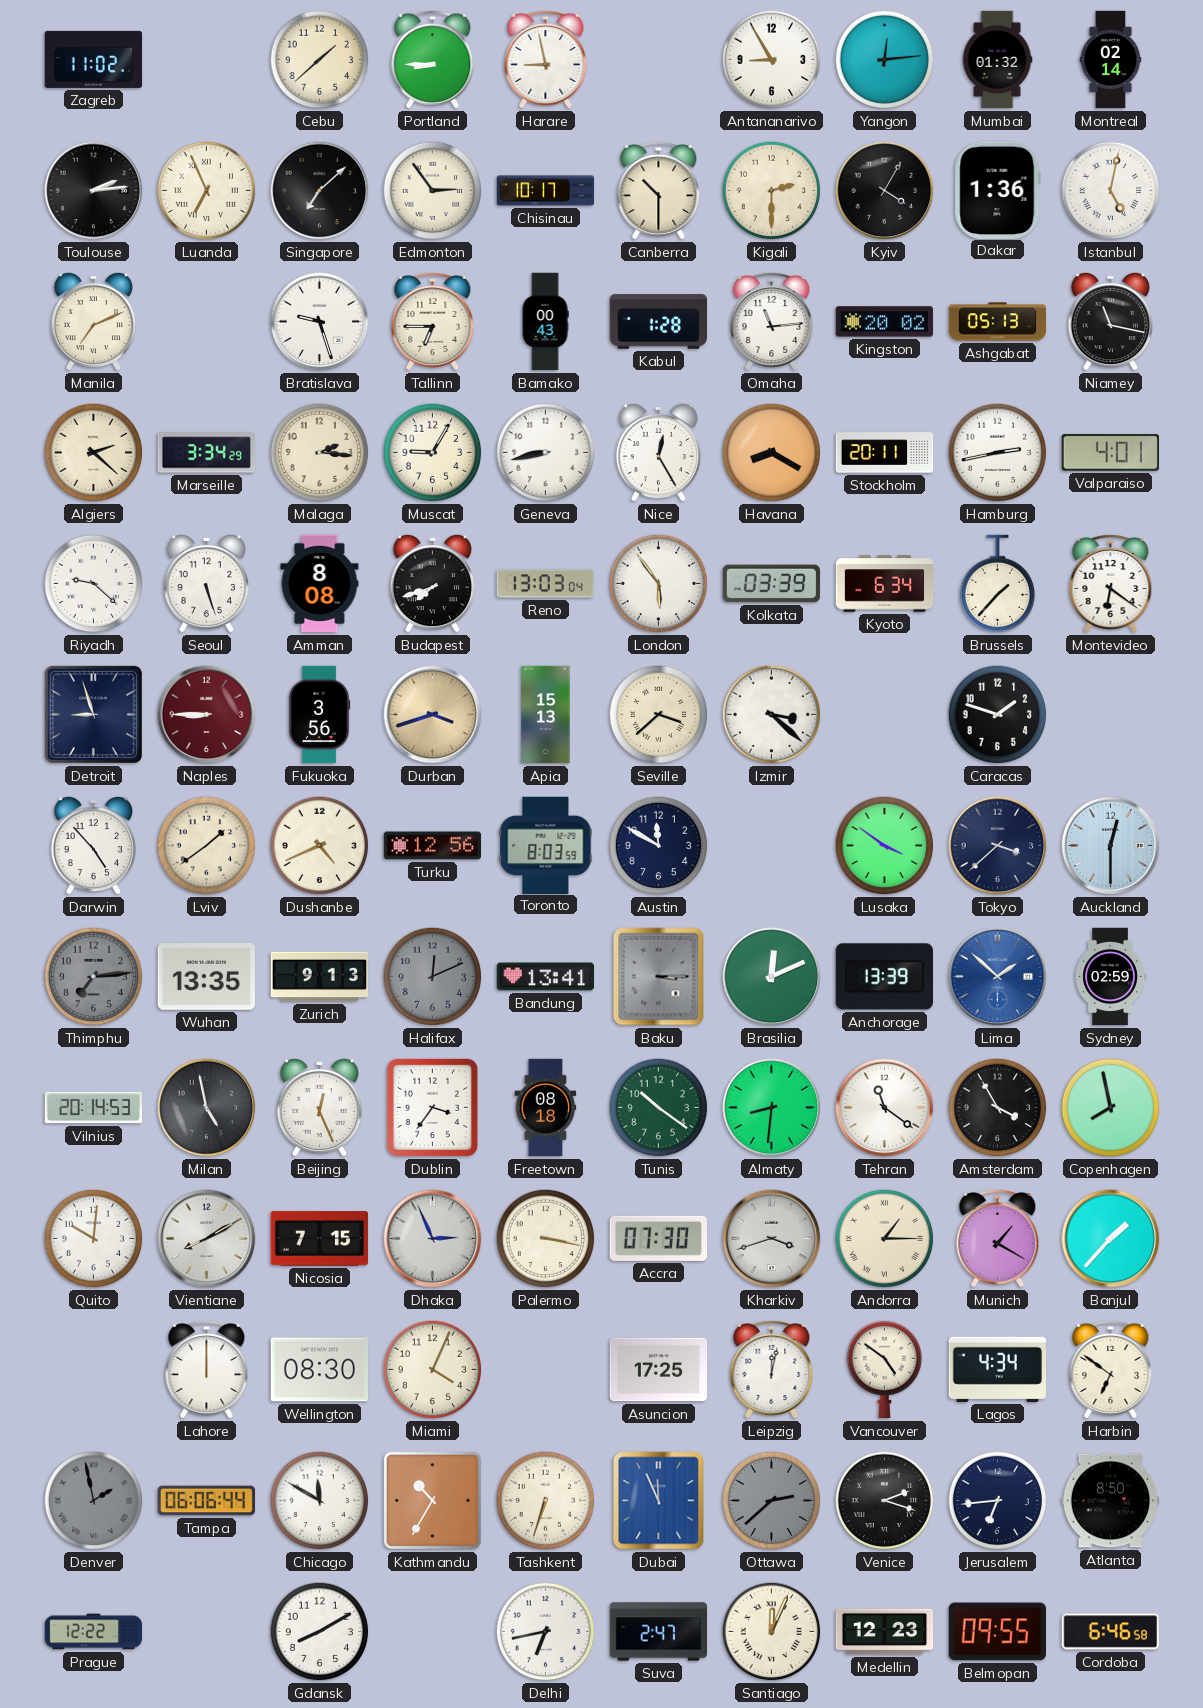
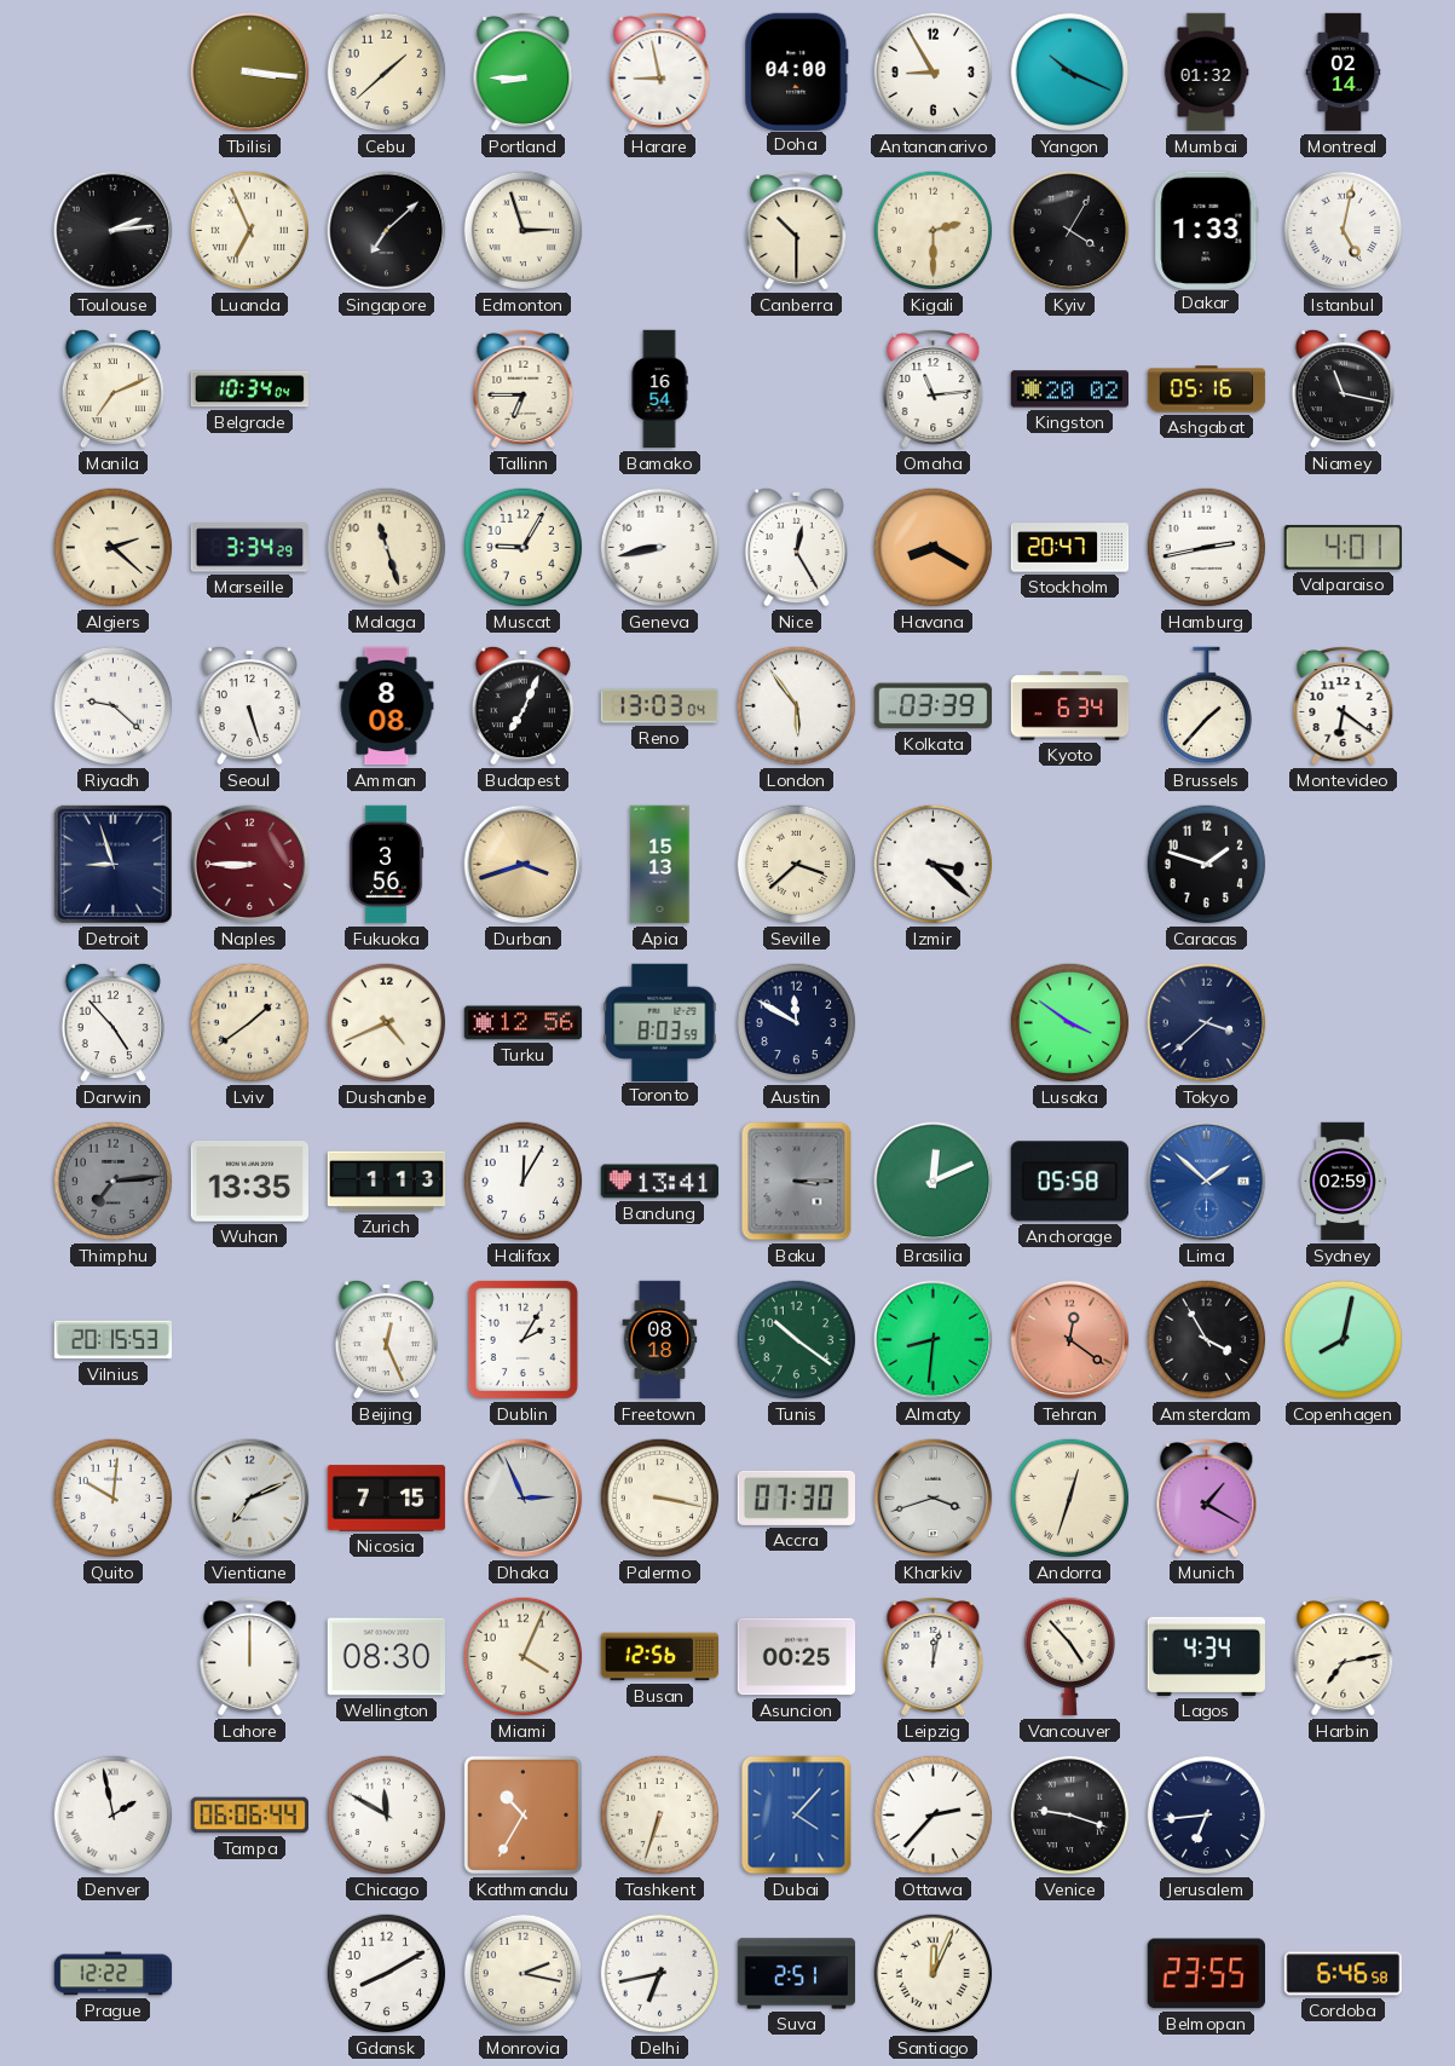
Zagreb: 11:02 -> none
Tbilisi: none -> 3:16
Doha: none -> 04:00
Yangon: 12:14 -> 10:19
Edmonton: 2:54 -> 2:57
Chisinau: 10:17 -> none
Dakar: 1:36 -> 1:33
Belgrade: none -> 10:34
Bratislava: 9:27 -> none
Bamako: 00:43 -> 16:54
Kabul: 1:28 -> none
Ashgabat: 05:13 -> 05:16
Malaga: 2:16 -> 11:27
Stockholm: 20:11 -> 20:47
Budapest: 7:42 -> 7:04
Auckland: 12:30 -> none
Zurich: 9:13 -> 1:13
Halifax: 12:11 -> 12:05
Halifax dial: grey -> white
Anchorage: 13:39 -> 05:58
Vilnius: 20:14 -> 20:15
Milan: 4:58 -> none
Dublin: 3:36 -> 2:05
Tehran: 11:21 -> 12:21
Tehran dial: white -> salmon
Copenhagen: 7:58 -> 8:02
Vientiane: 8:10 -> 7:11
Andorra: 1:15 -> 12:33
Banjul: 1:37 -> none
Busan: none -> 12:56
Asuncion: 17:25 -> 00:25
Vancouver: 4:51 -> 4:53
Harbin: 6:51 -> 7:13
Denver dial: grey -> white
Dubai: 11:56 -> 4:07
Ottawa: 2:38 -> 2:37
Ottawa dial: grey -> white
Venice: 2:18 -> 9:18
Atlanta: 8:50 -> none
Monrovia: none -> 2:17
Suva: 2:47 -> 2:51
Medellin: 12:23 -> none
Belmopan: 09:55 -> 23:55
